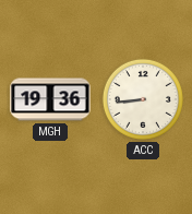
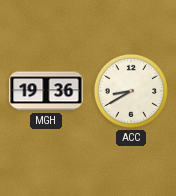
ACC: 8:44 -> 8:40
